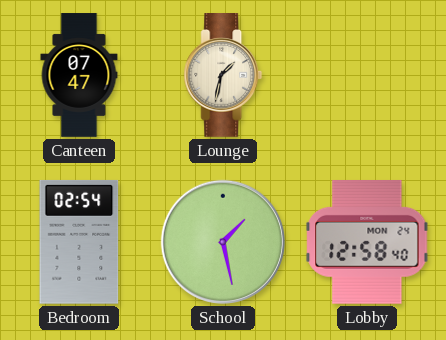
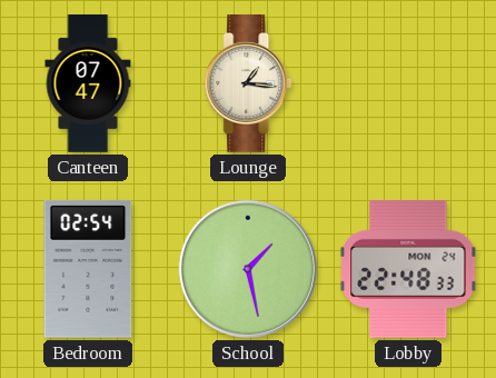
Lounge: 1:32 -> 1:16
Lobby: 12:58 -> 22:48
